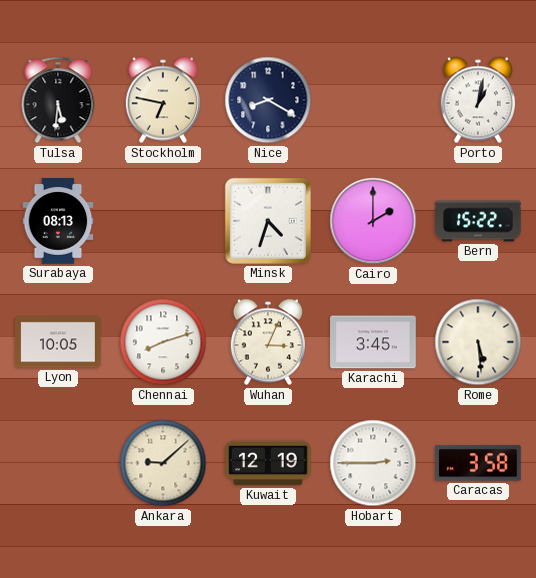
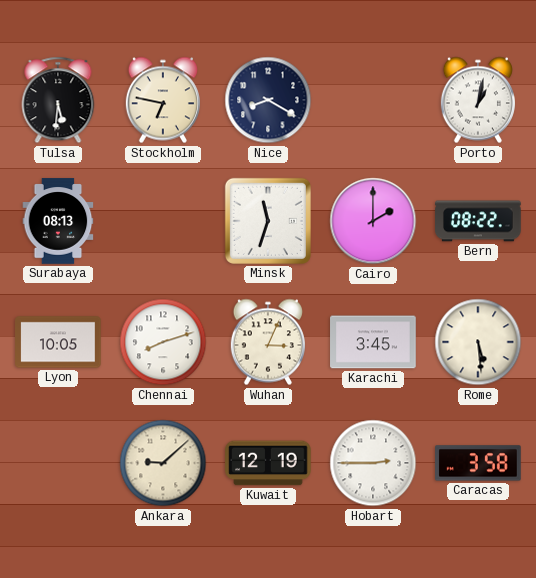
Minsk: 4:33 -> 11:33
Bern: 15:22 -> 08:22
